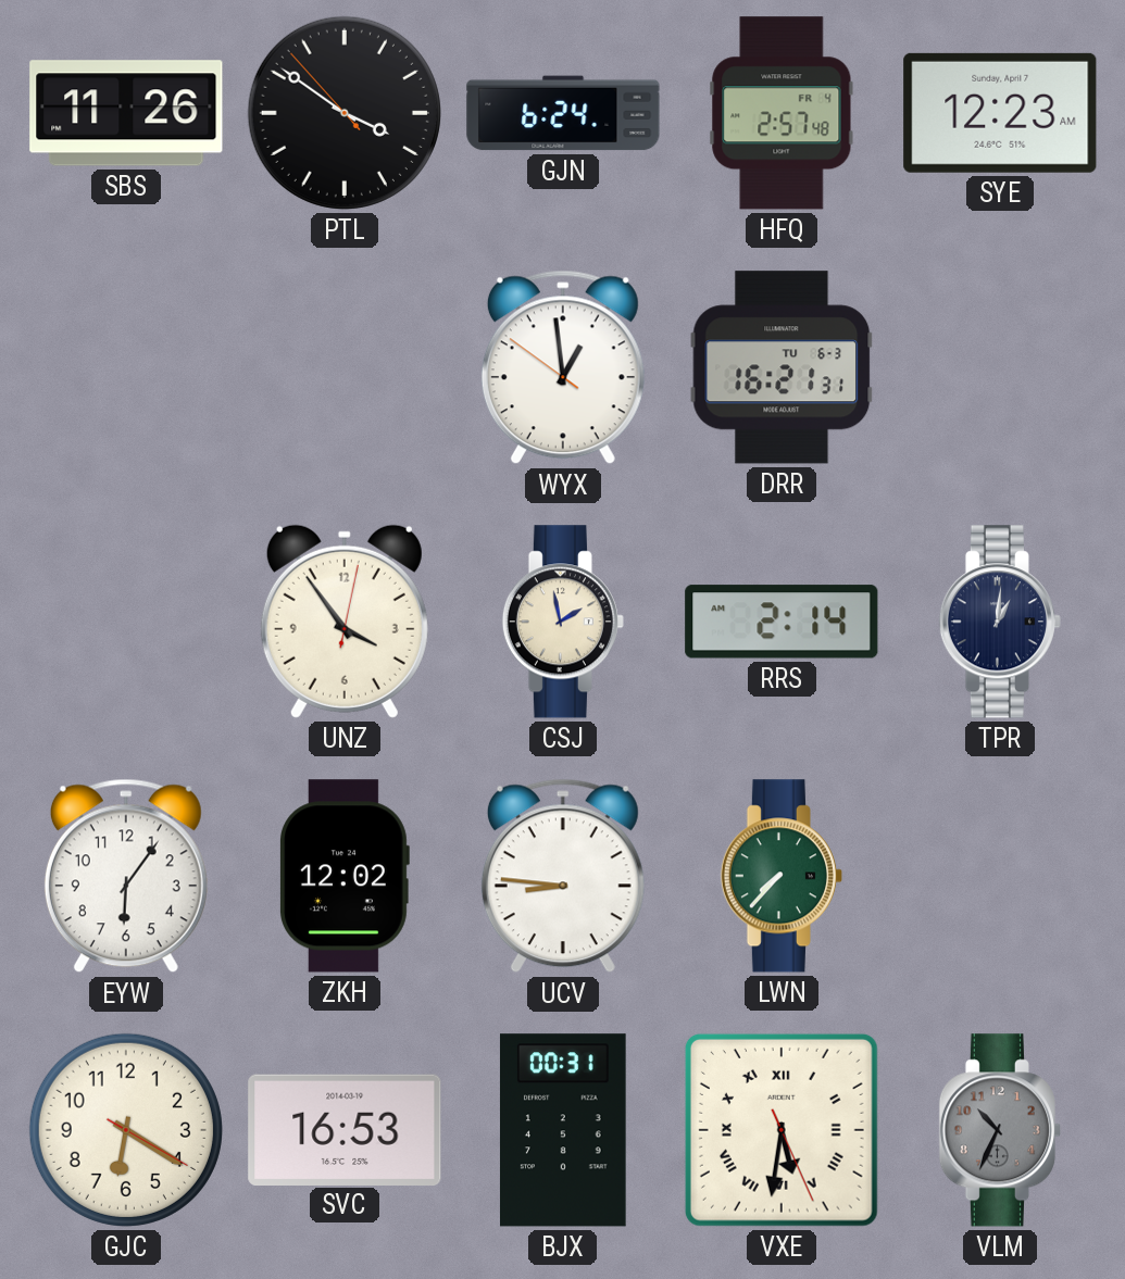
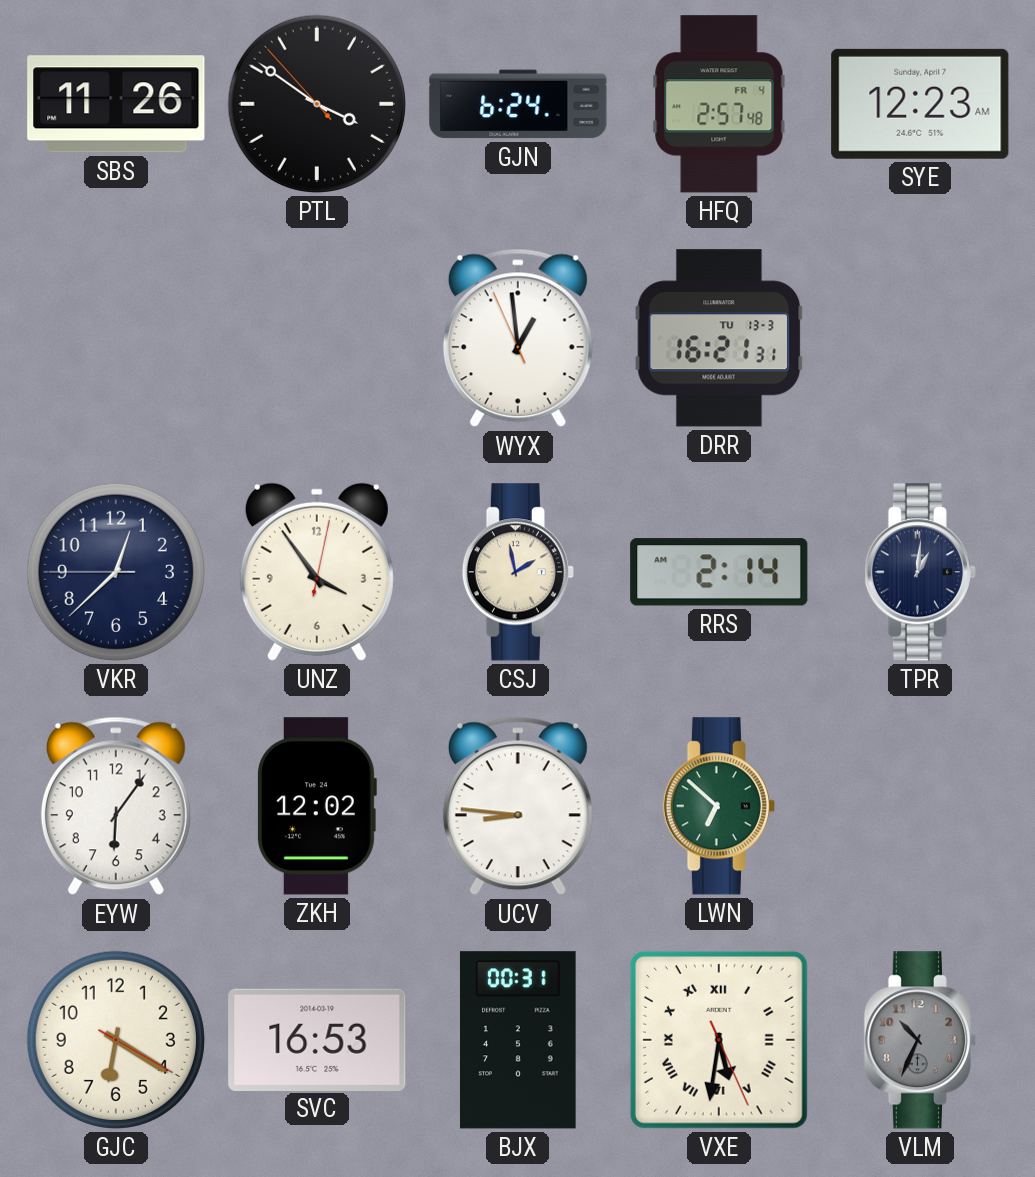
WYX: 12:58:51 -> 12:58:56
DRR date: TU 6-3 -> TU 13-3
VKR: none -> 12:37
LWN: 7:37 -> 6:52
